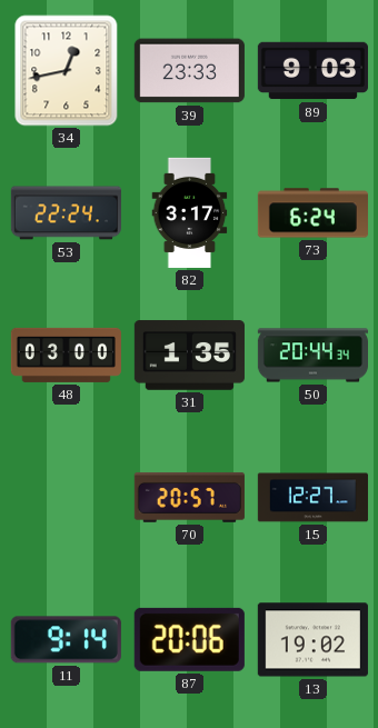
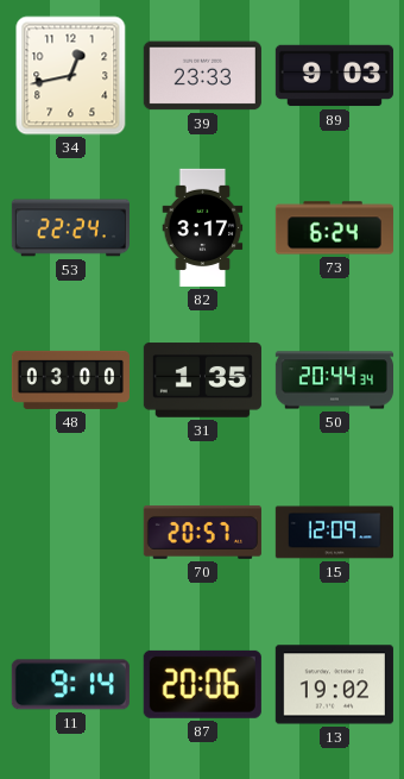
15: 12:27 -> 12:09
